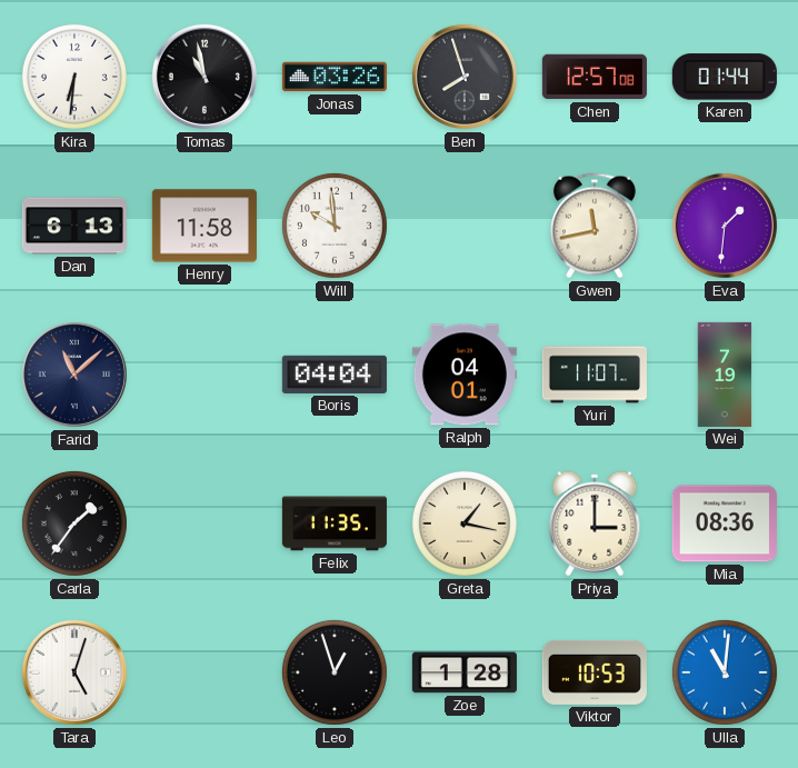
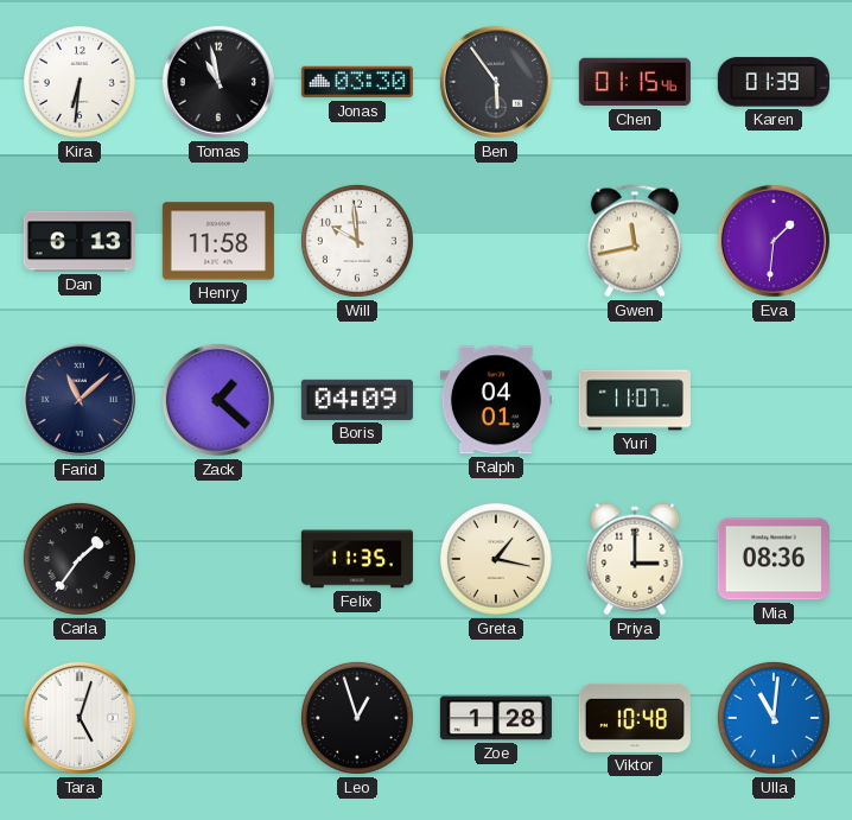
Jonas: 03:26 -> 03:30
Ben: 7:57 -> 5:54
Chen: 12:57 -> 01:15
Karen: 01:44 -> 01:39
Zack: none -> 1:22
Boris: 04:04 -> 04:09
Wei: 7:19 -> none
Viktor: 10:53 -> 10:48
